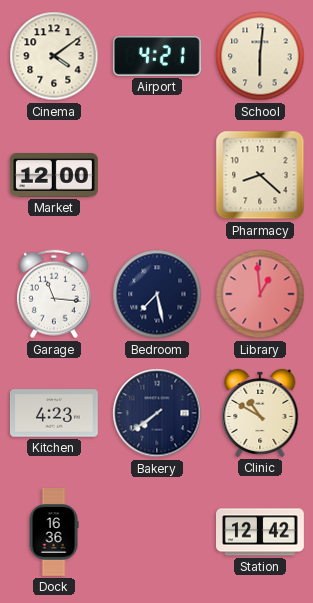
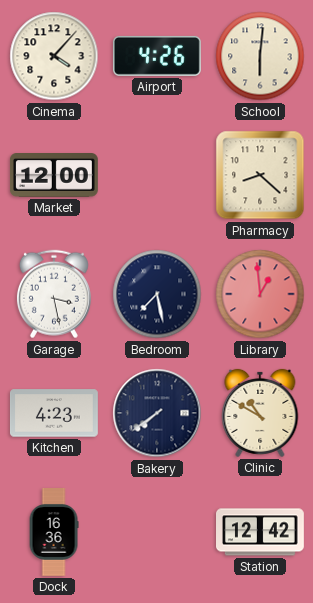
Cinema: 4:09 -> 4:07
Airport: 4:21 -> 4:26
Garage: 11:16 -> 3:28
